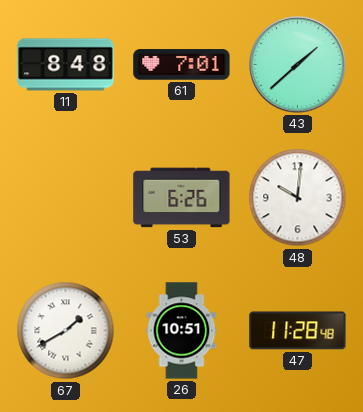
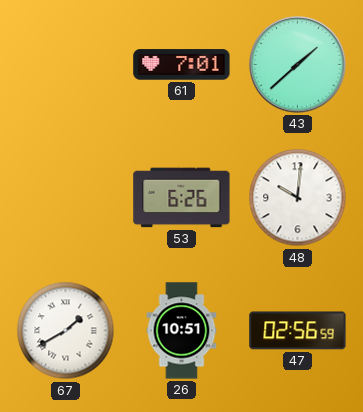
11: 8:48 -> none
47: 11:28 -> 02:56
